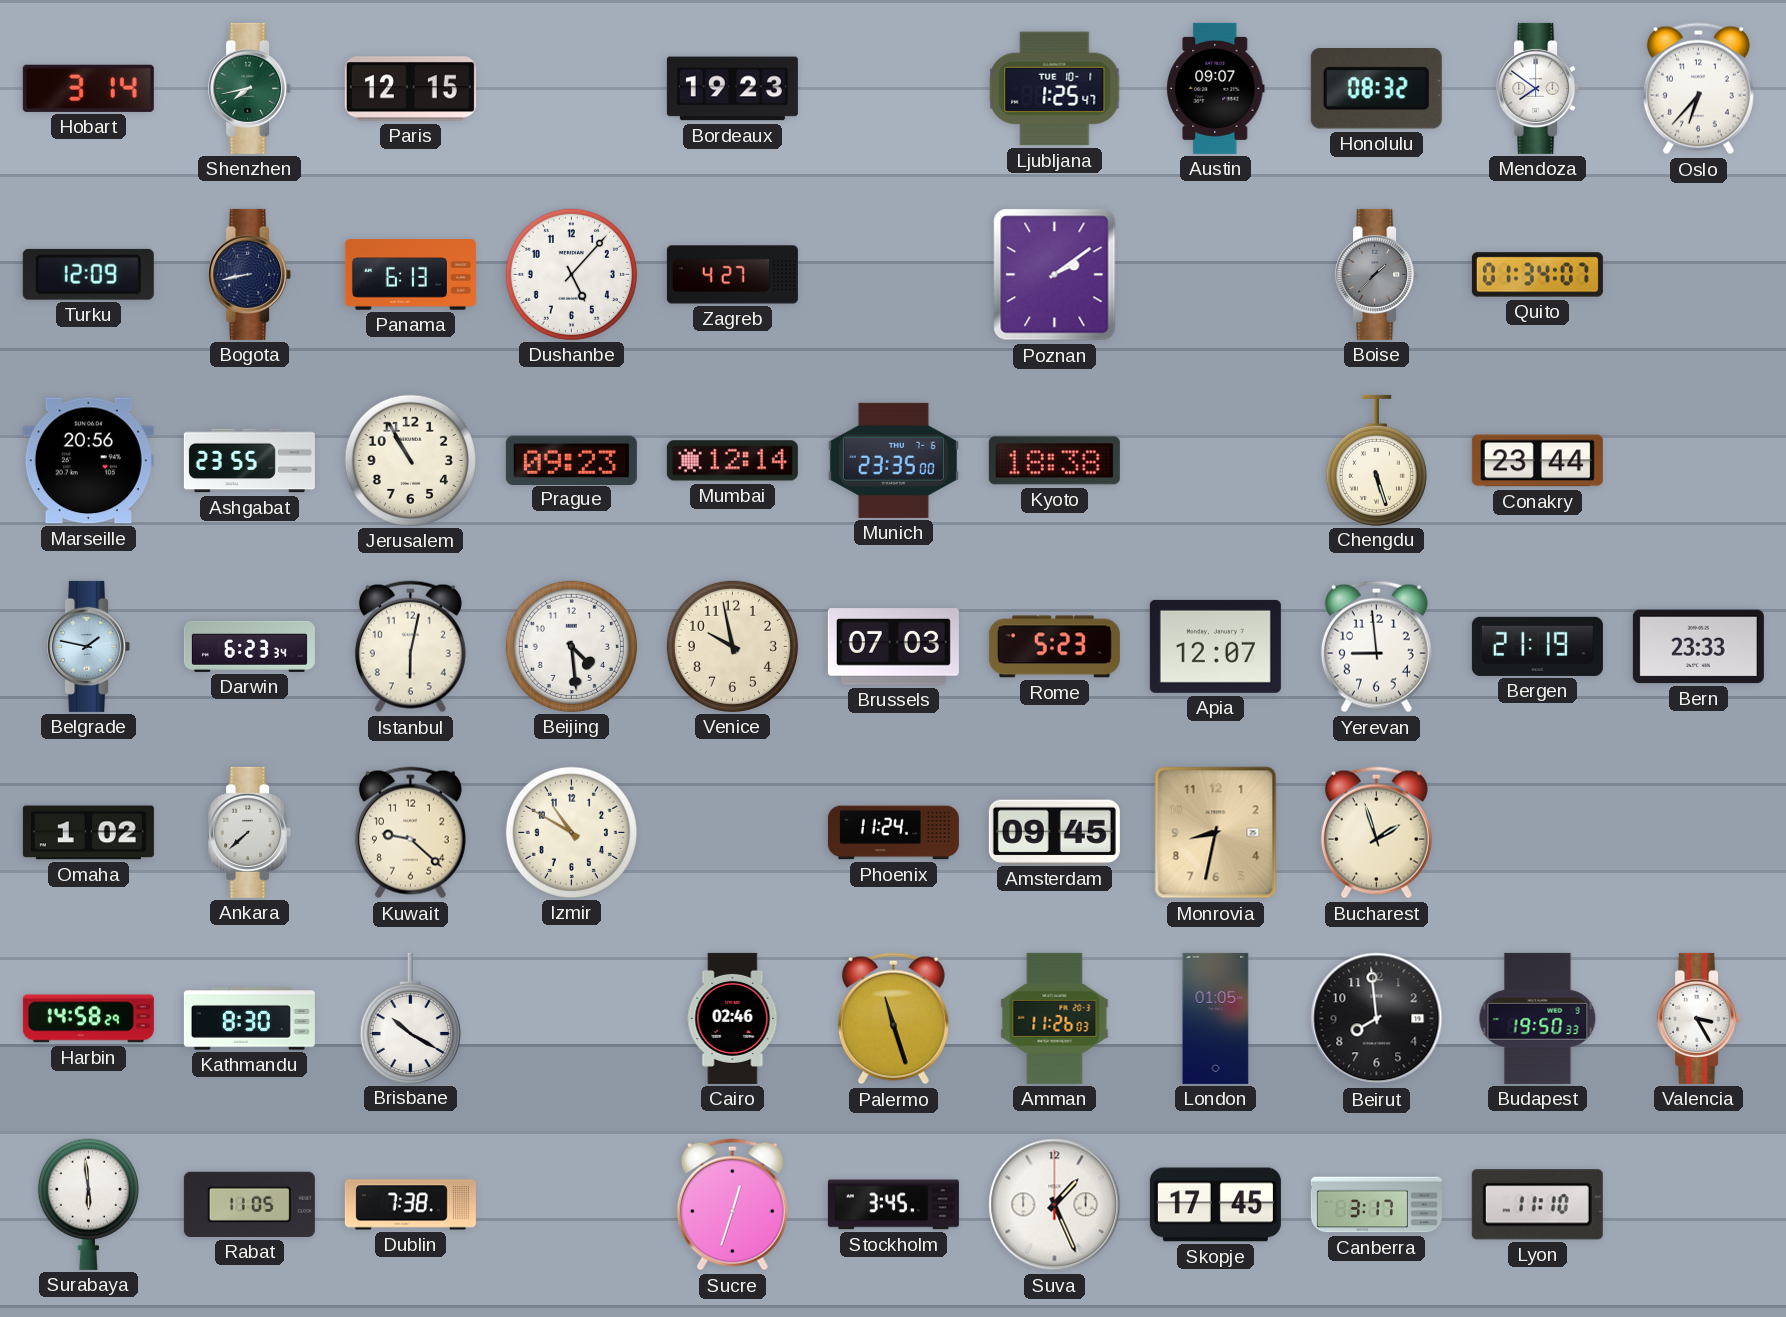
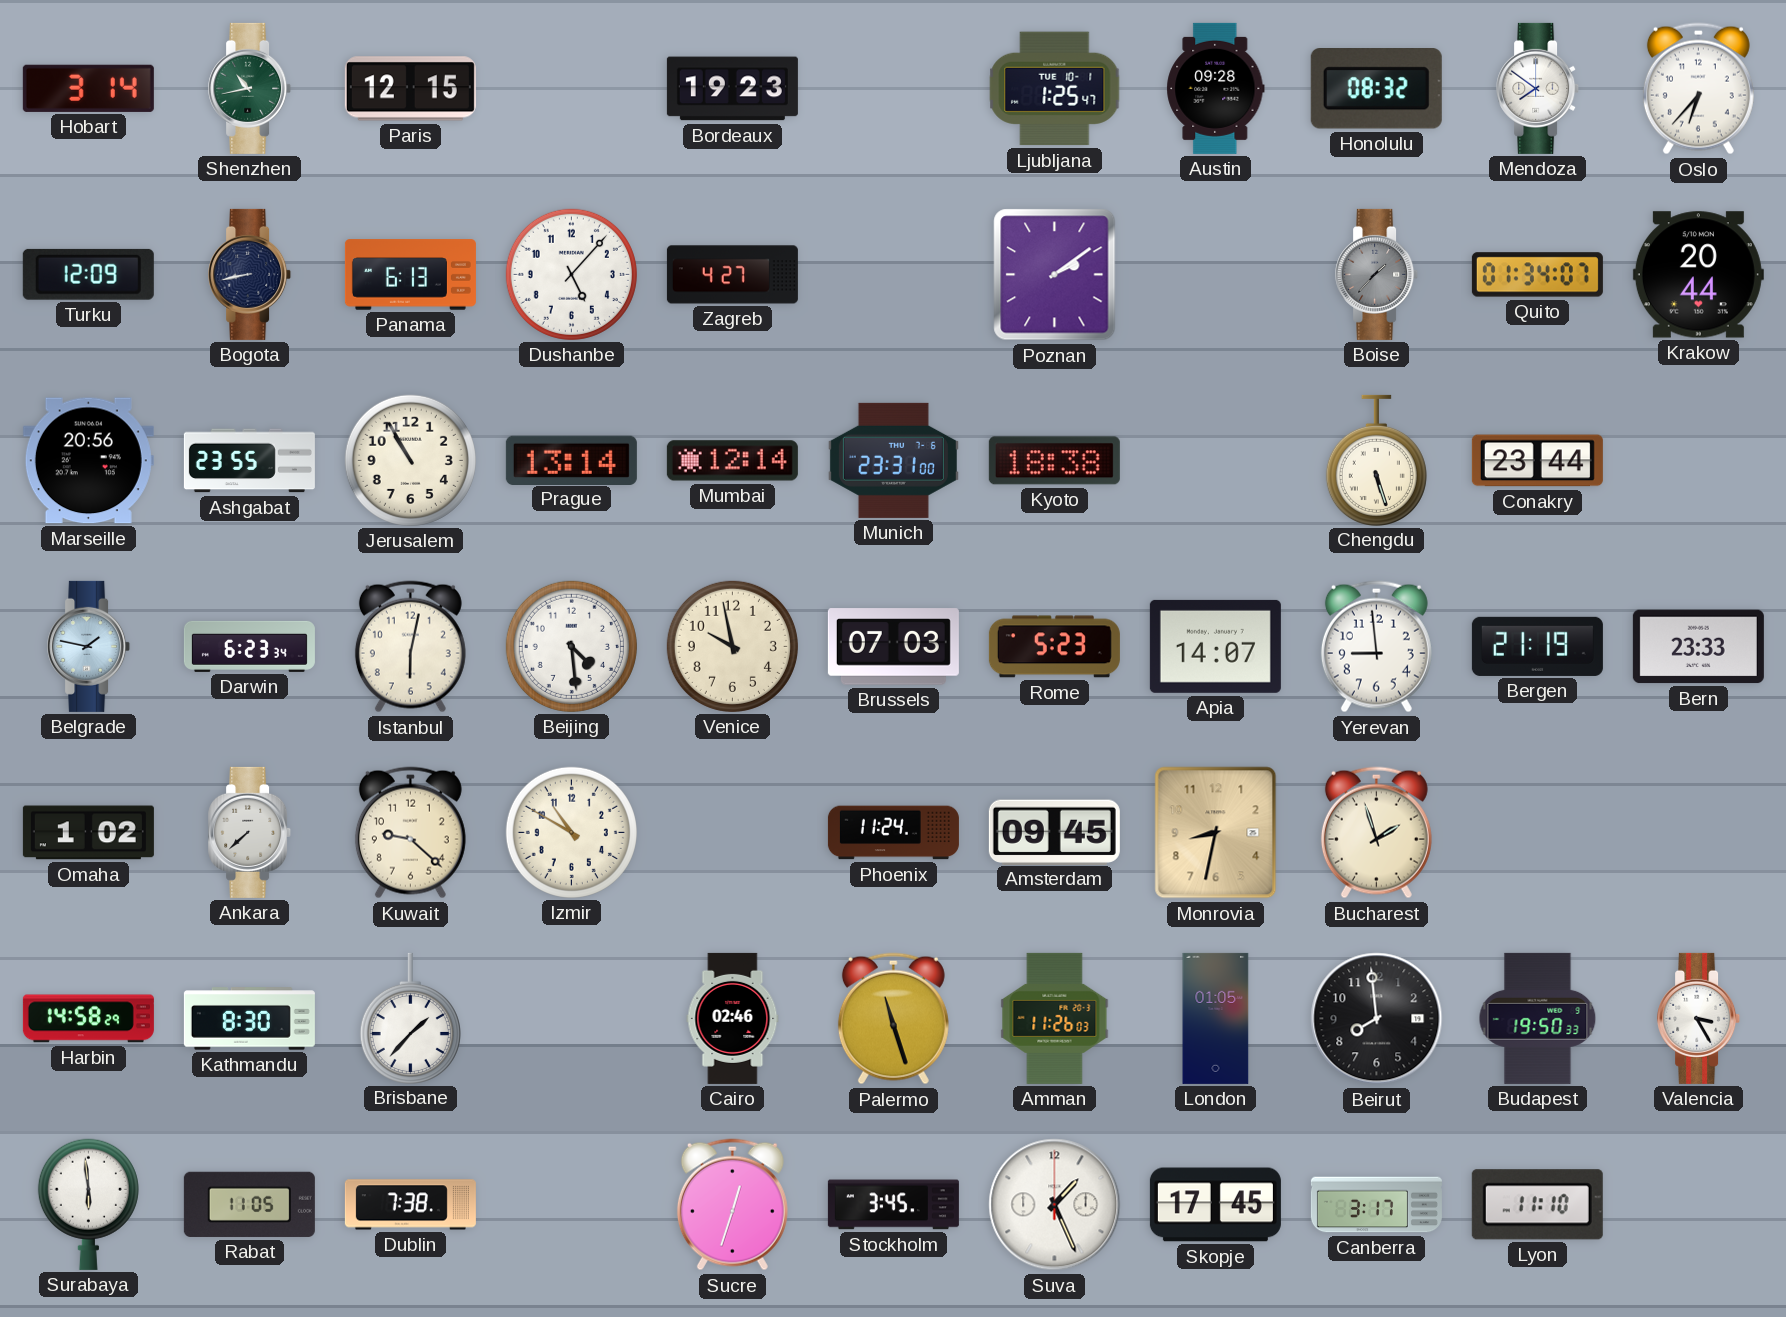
Shenzhen: 7:43 -> 10:43
Austin: 09:07 -> 09:28
Krakow: none -> 20:44
Prague: 09:23 -> 13:14
Munich: 23:35 -> 23:31
Apia: 12:07 -> 14:07
Brisbane: 10:20 -> 1:37
